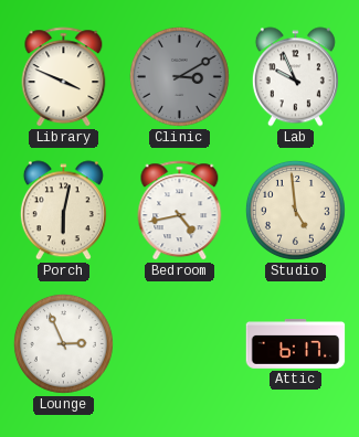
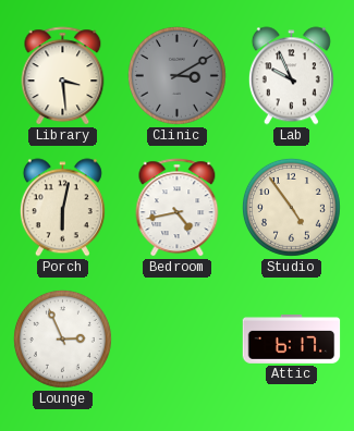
Library: 3:49 -> 3:29
Studio: 4:59 -> 4:54
